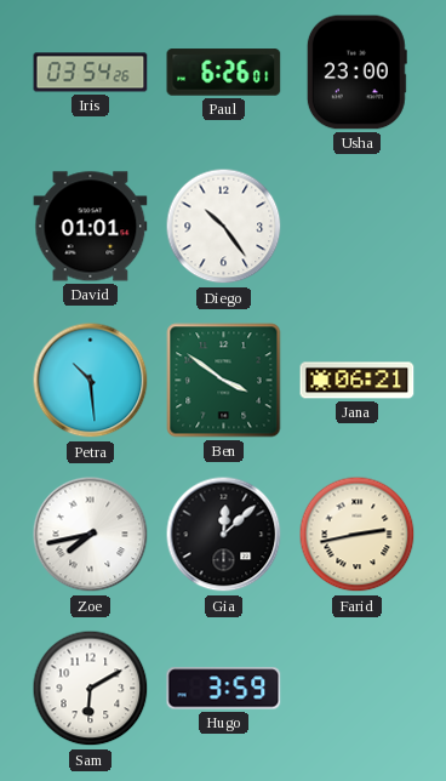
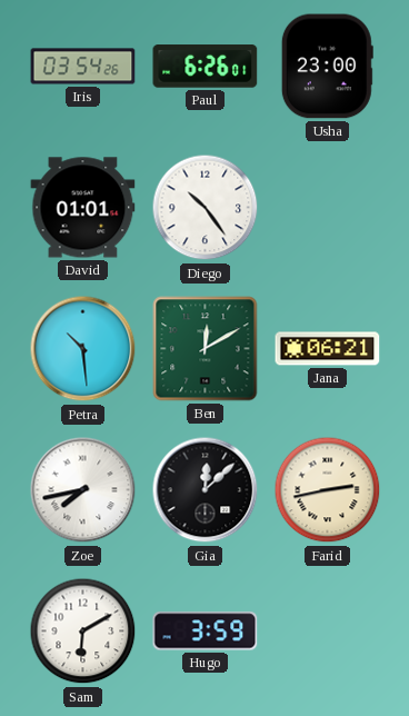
Ben: 3:51 -> 12:10
